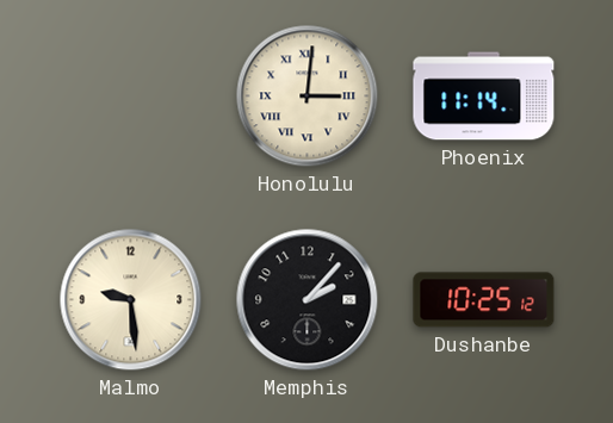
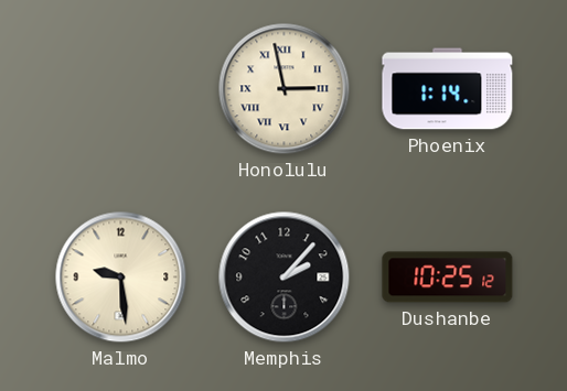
Honolulu: 3:01 -> 2:58
Phoenix: 11:14 -> 1:14
